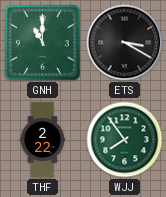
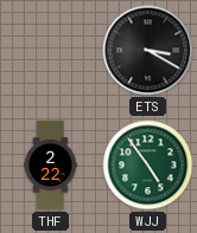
GNH: 11:00 -> none
WJJ: 7:54 -> 4:54
